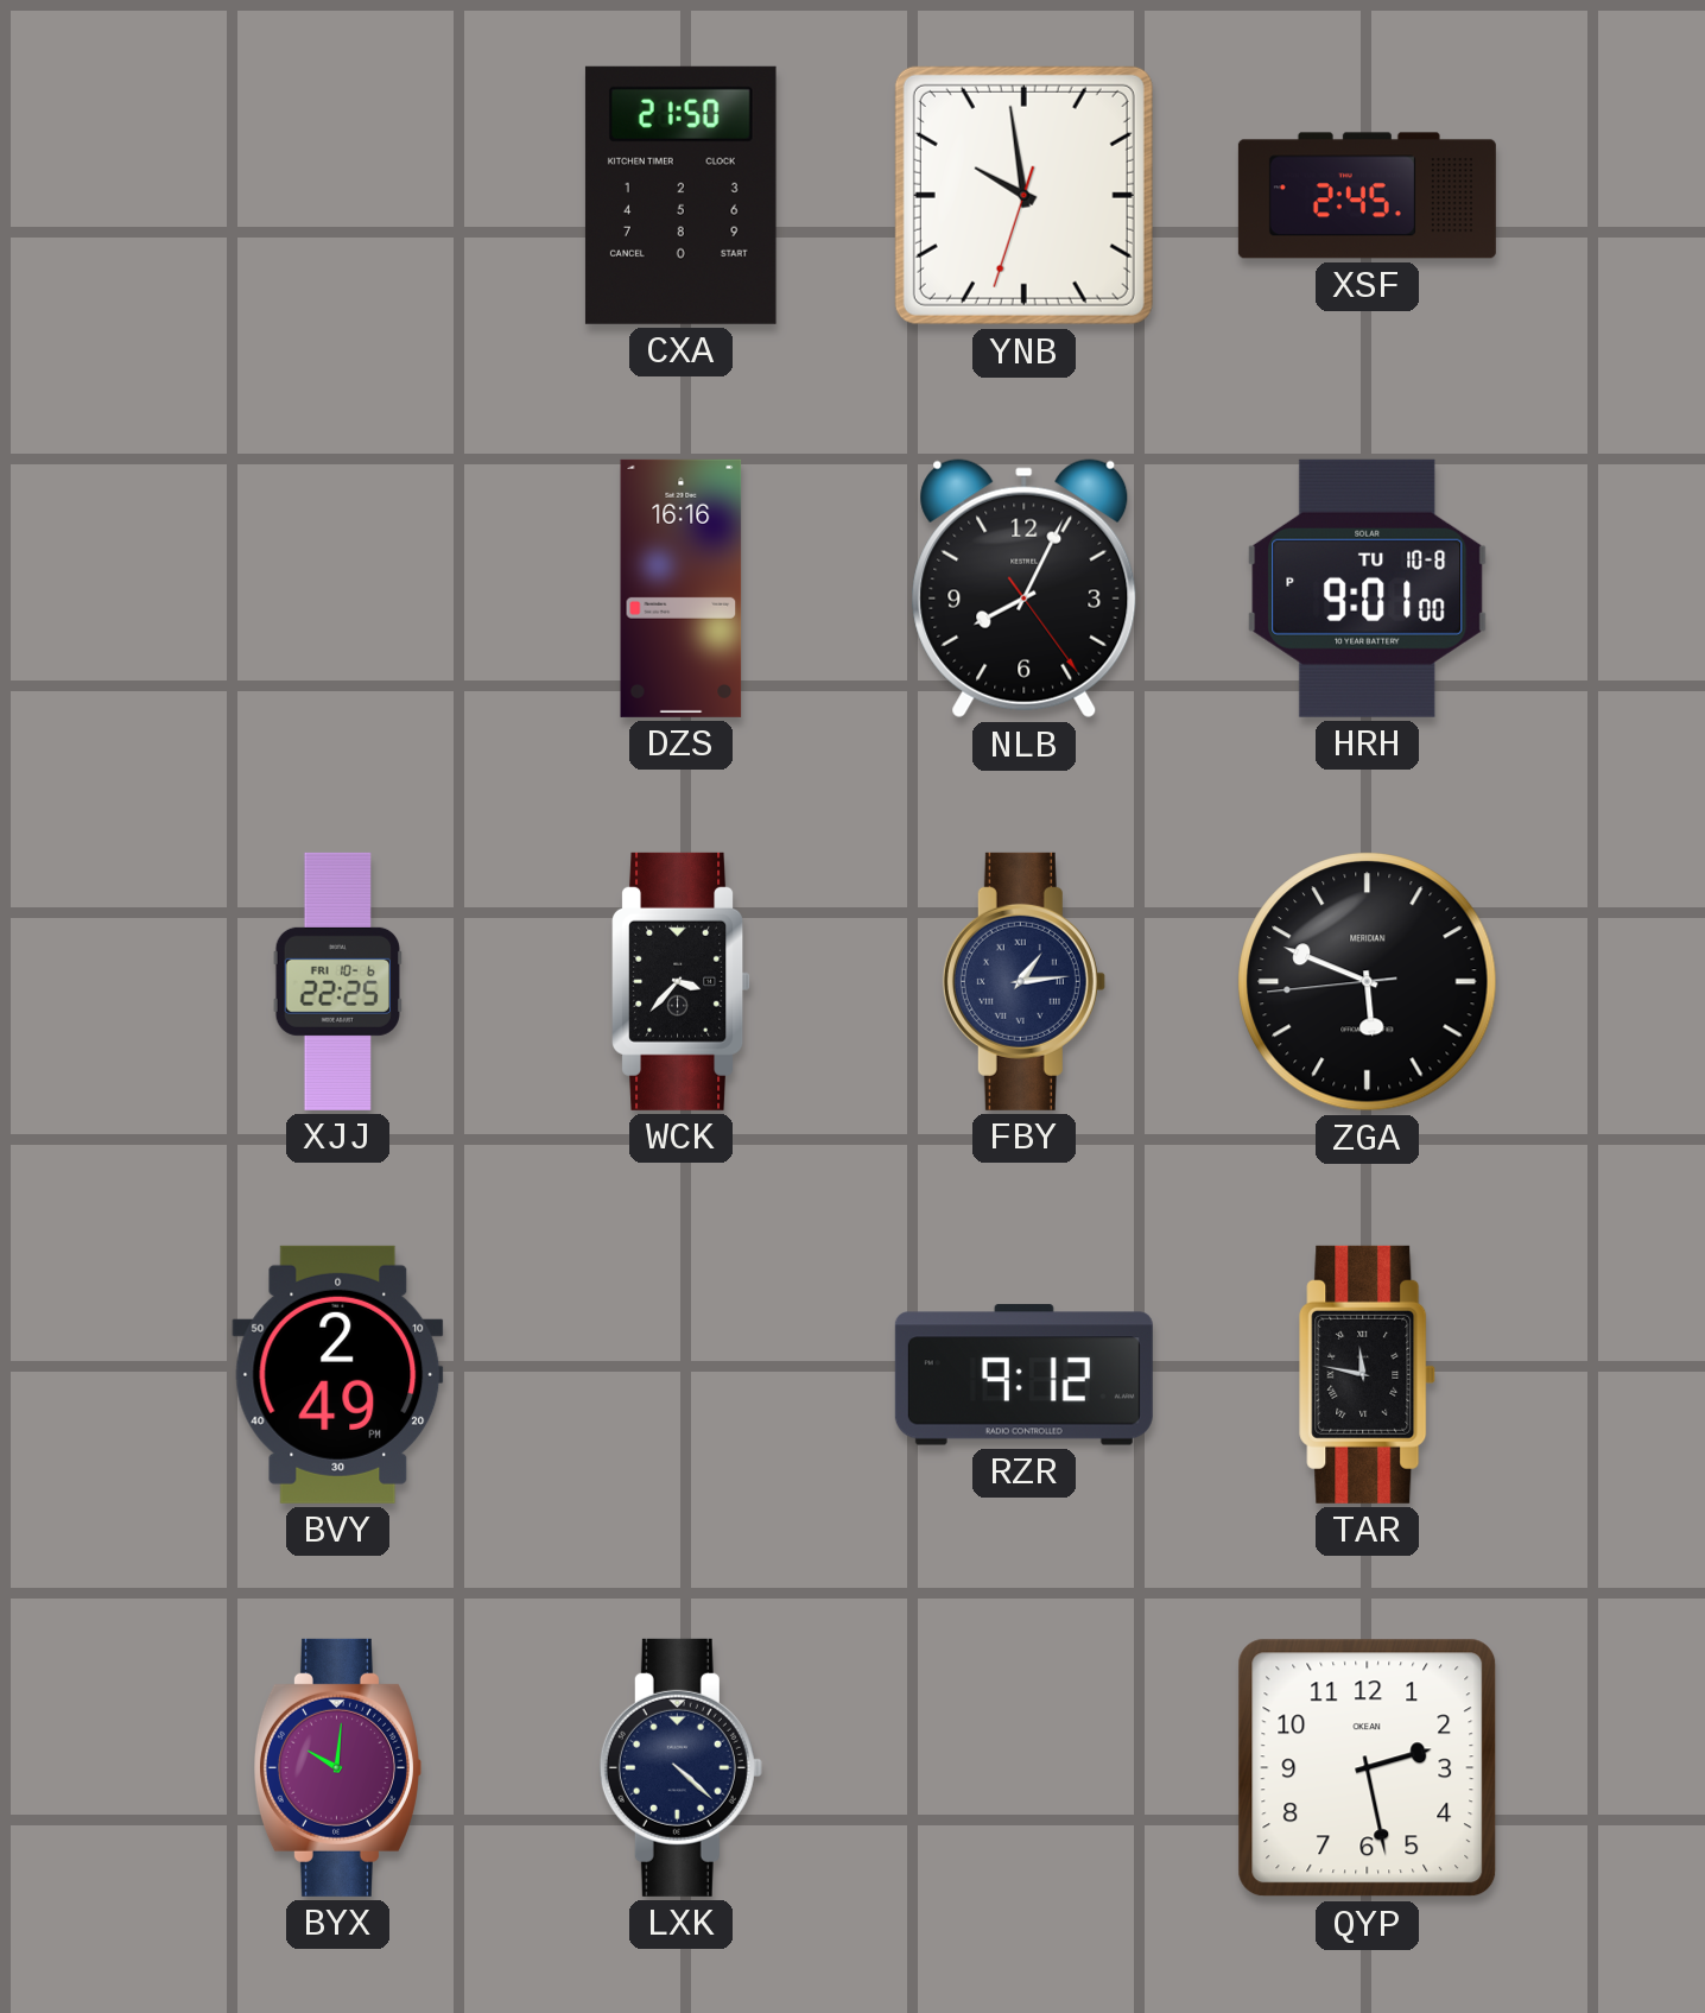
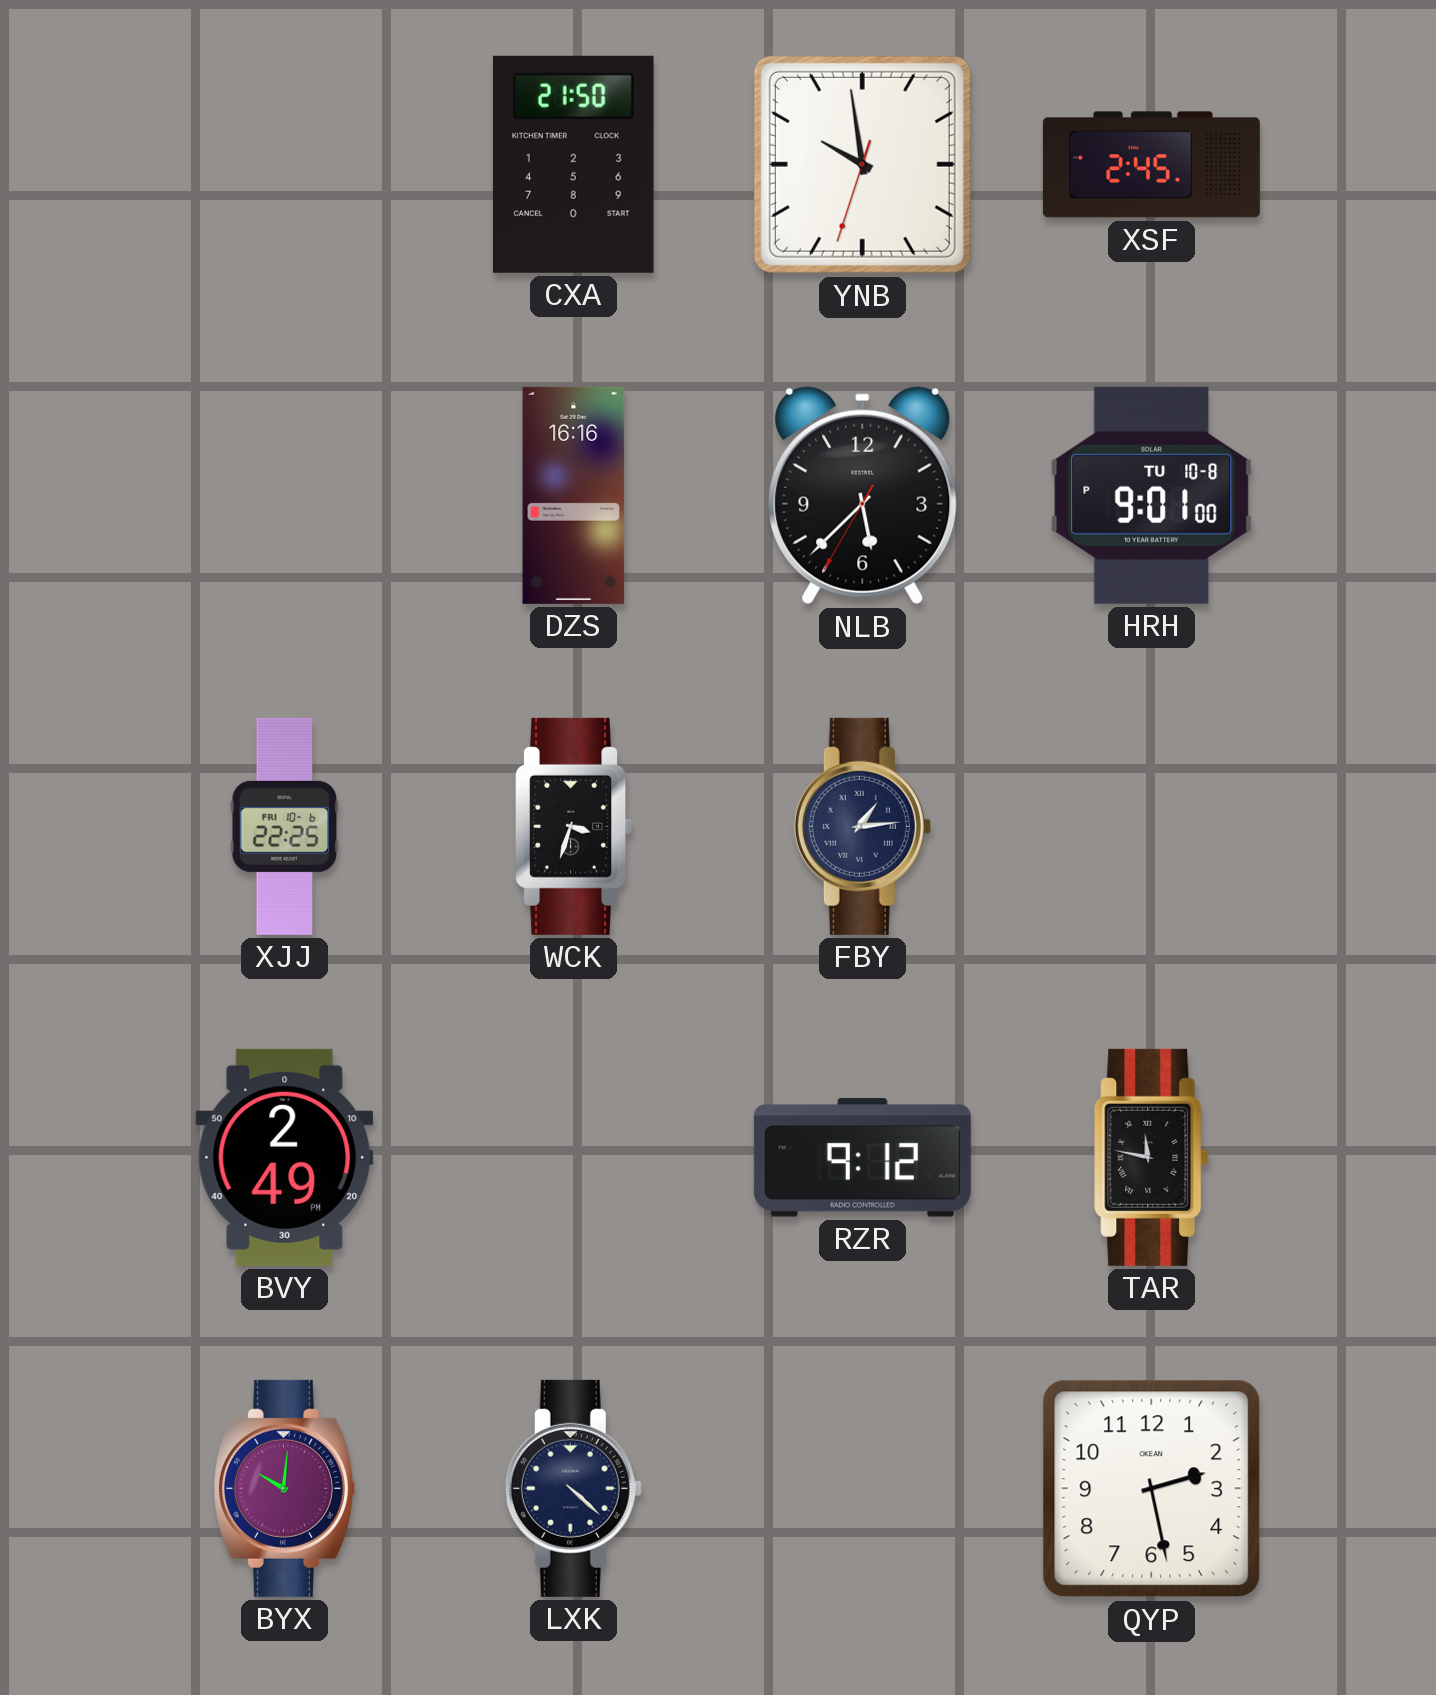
NLB: 8:04 -> 5:37
WCK: 3:37 -> 3:33
ZGA: 5:48 -> none
